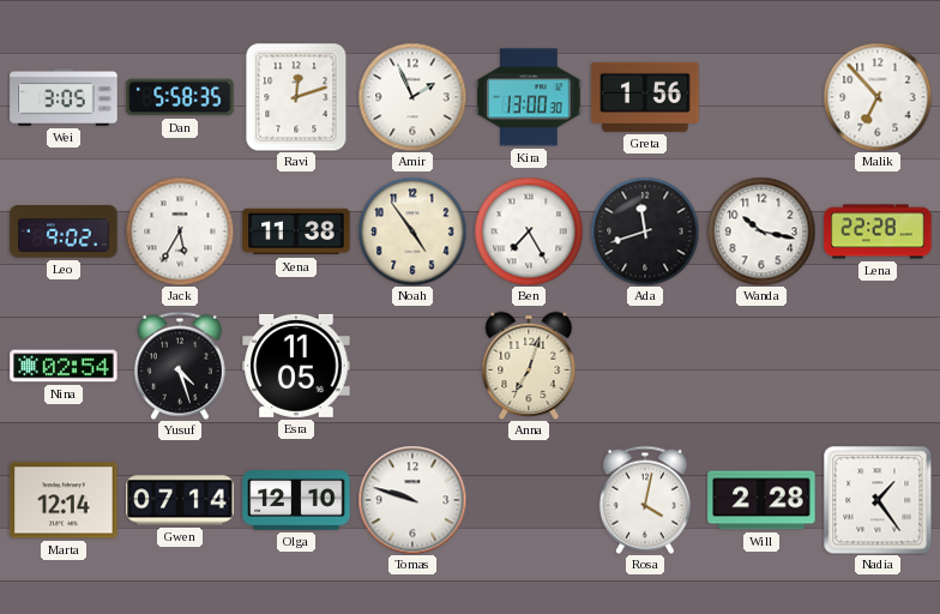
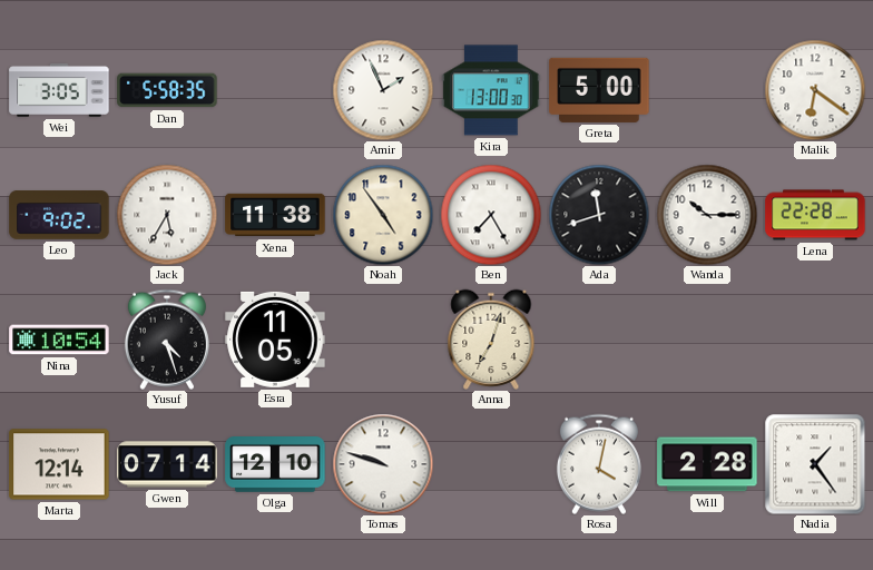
Ravi: 12:12 -> none
Greta: 1:56 -> 5:00
Malik: 6:53 -> 6:21
Wanda: 10:17 -> 10:15
Nina: 02:54 -> 10:54
